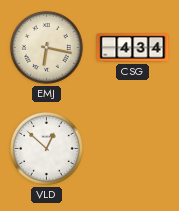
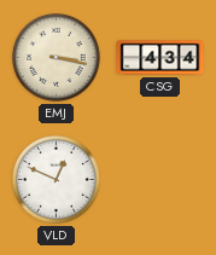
EMJ: 6:17 -> 3:17
VLD: 12:52 -> 12:49
